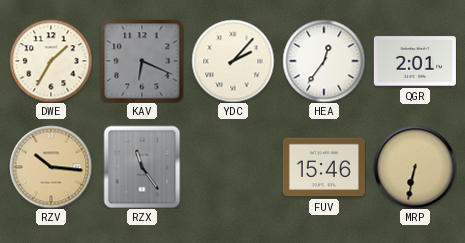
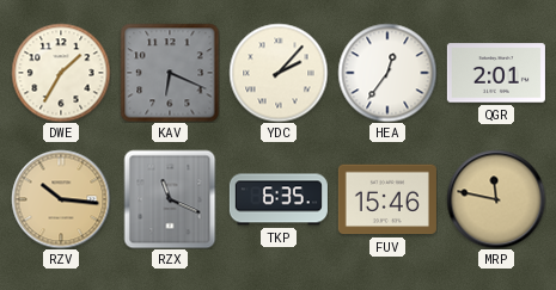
RZX: 11:24 -> 11:19
TKP: none -> 6:35
MRP: 6:32 -> 11:47
